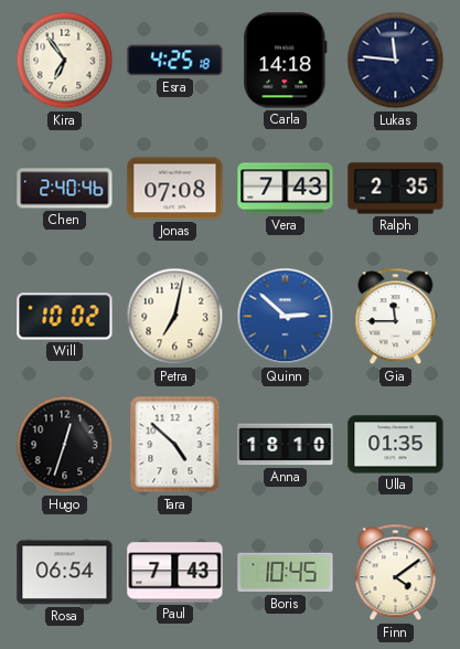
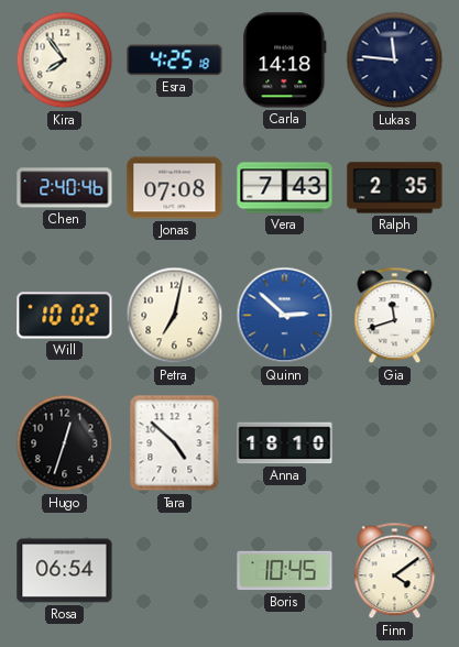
Kira: 6:54 -> 7:54
Gia: 11:45 -> 11:42
Ulla: 01:35 -> none
Paul: 7:43 -> none
